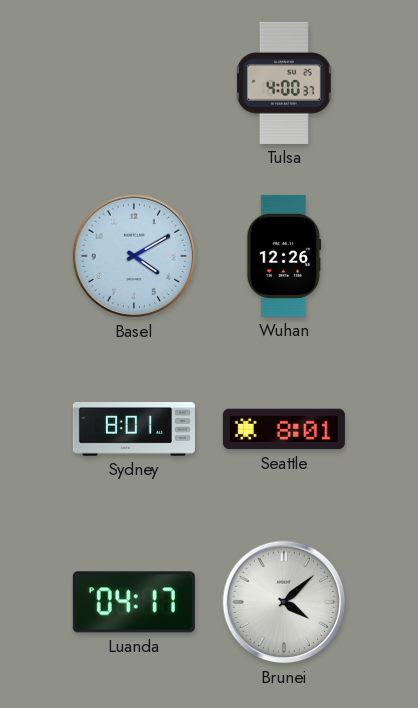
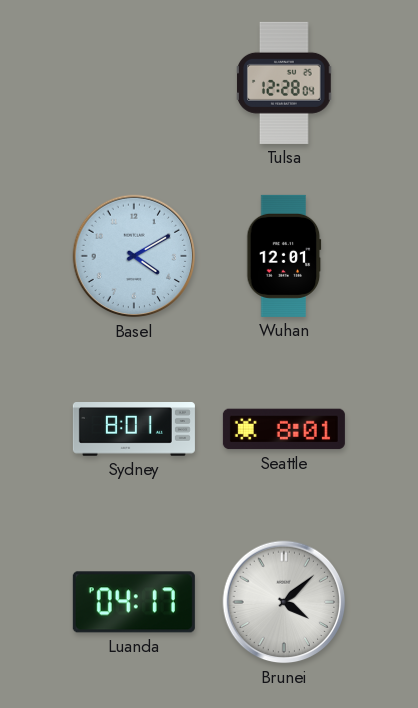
Tulsa: 4:00 -> 12:28
Wuhan: 12:26 -> 12:01
